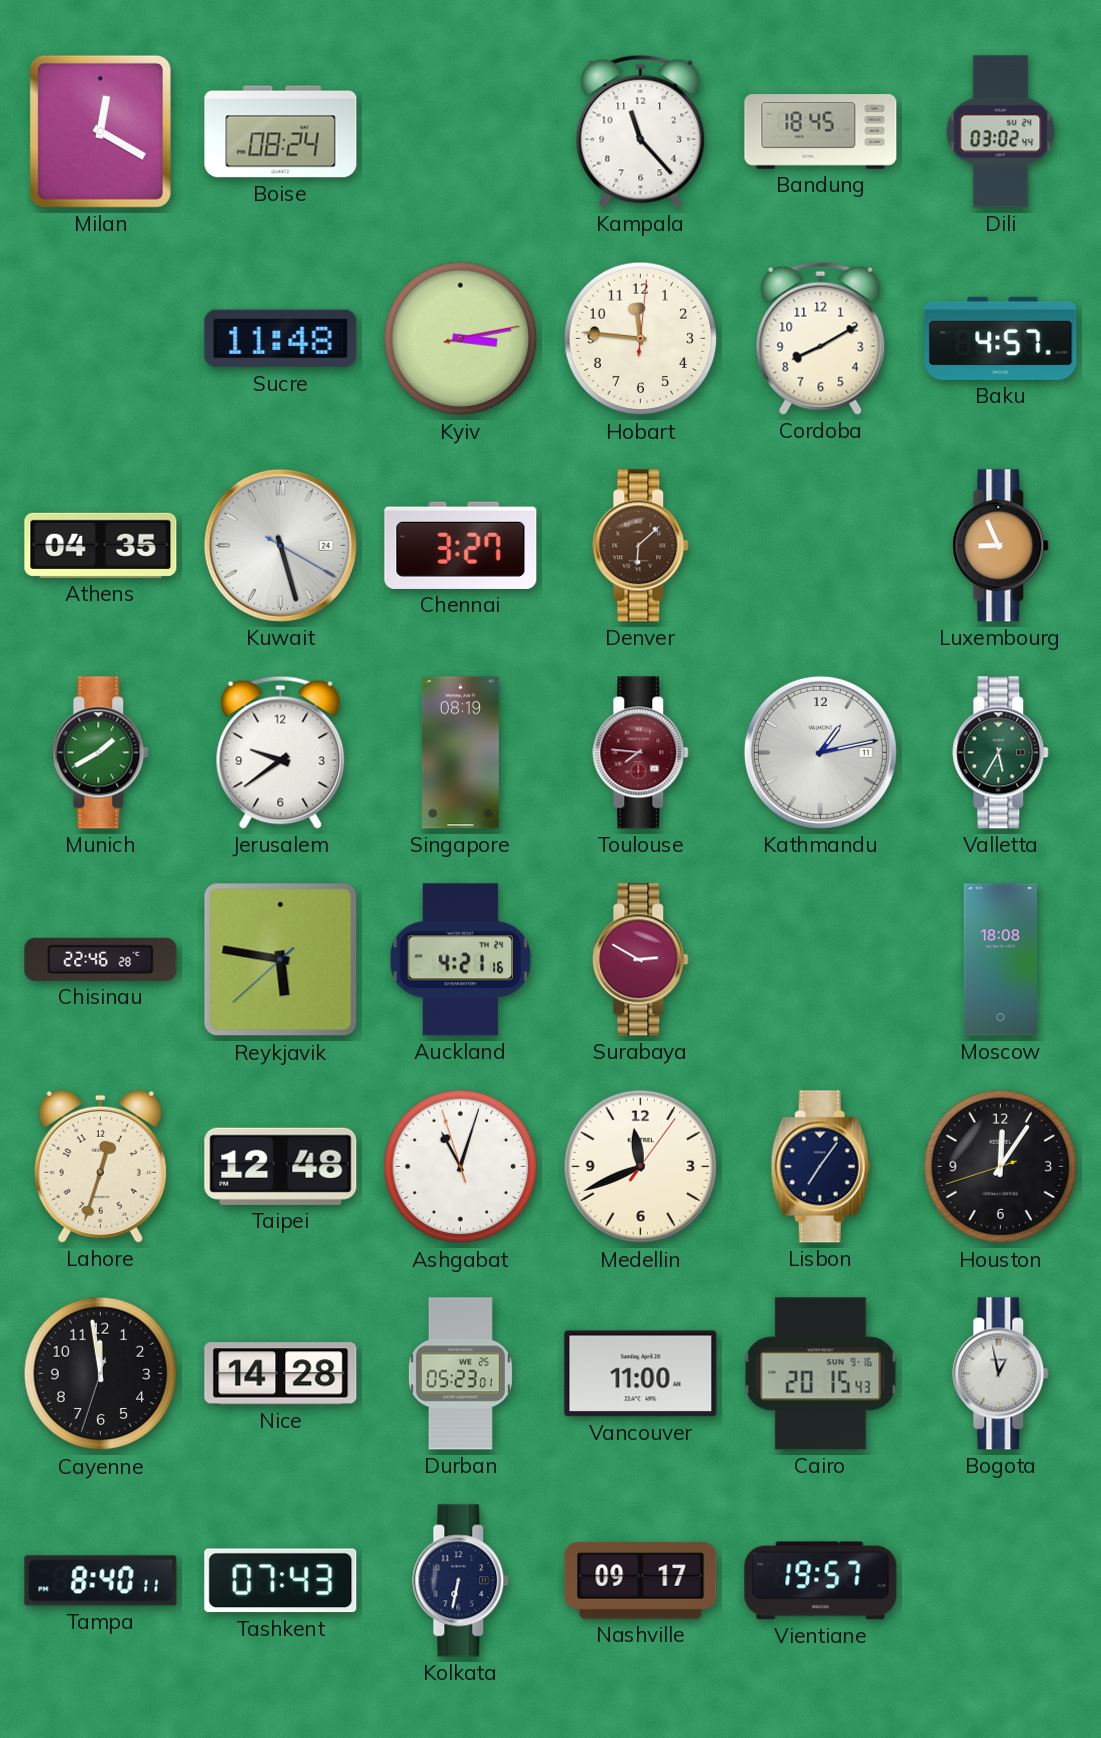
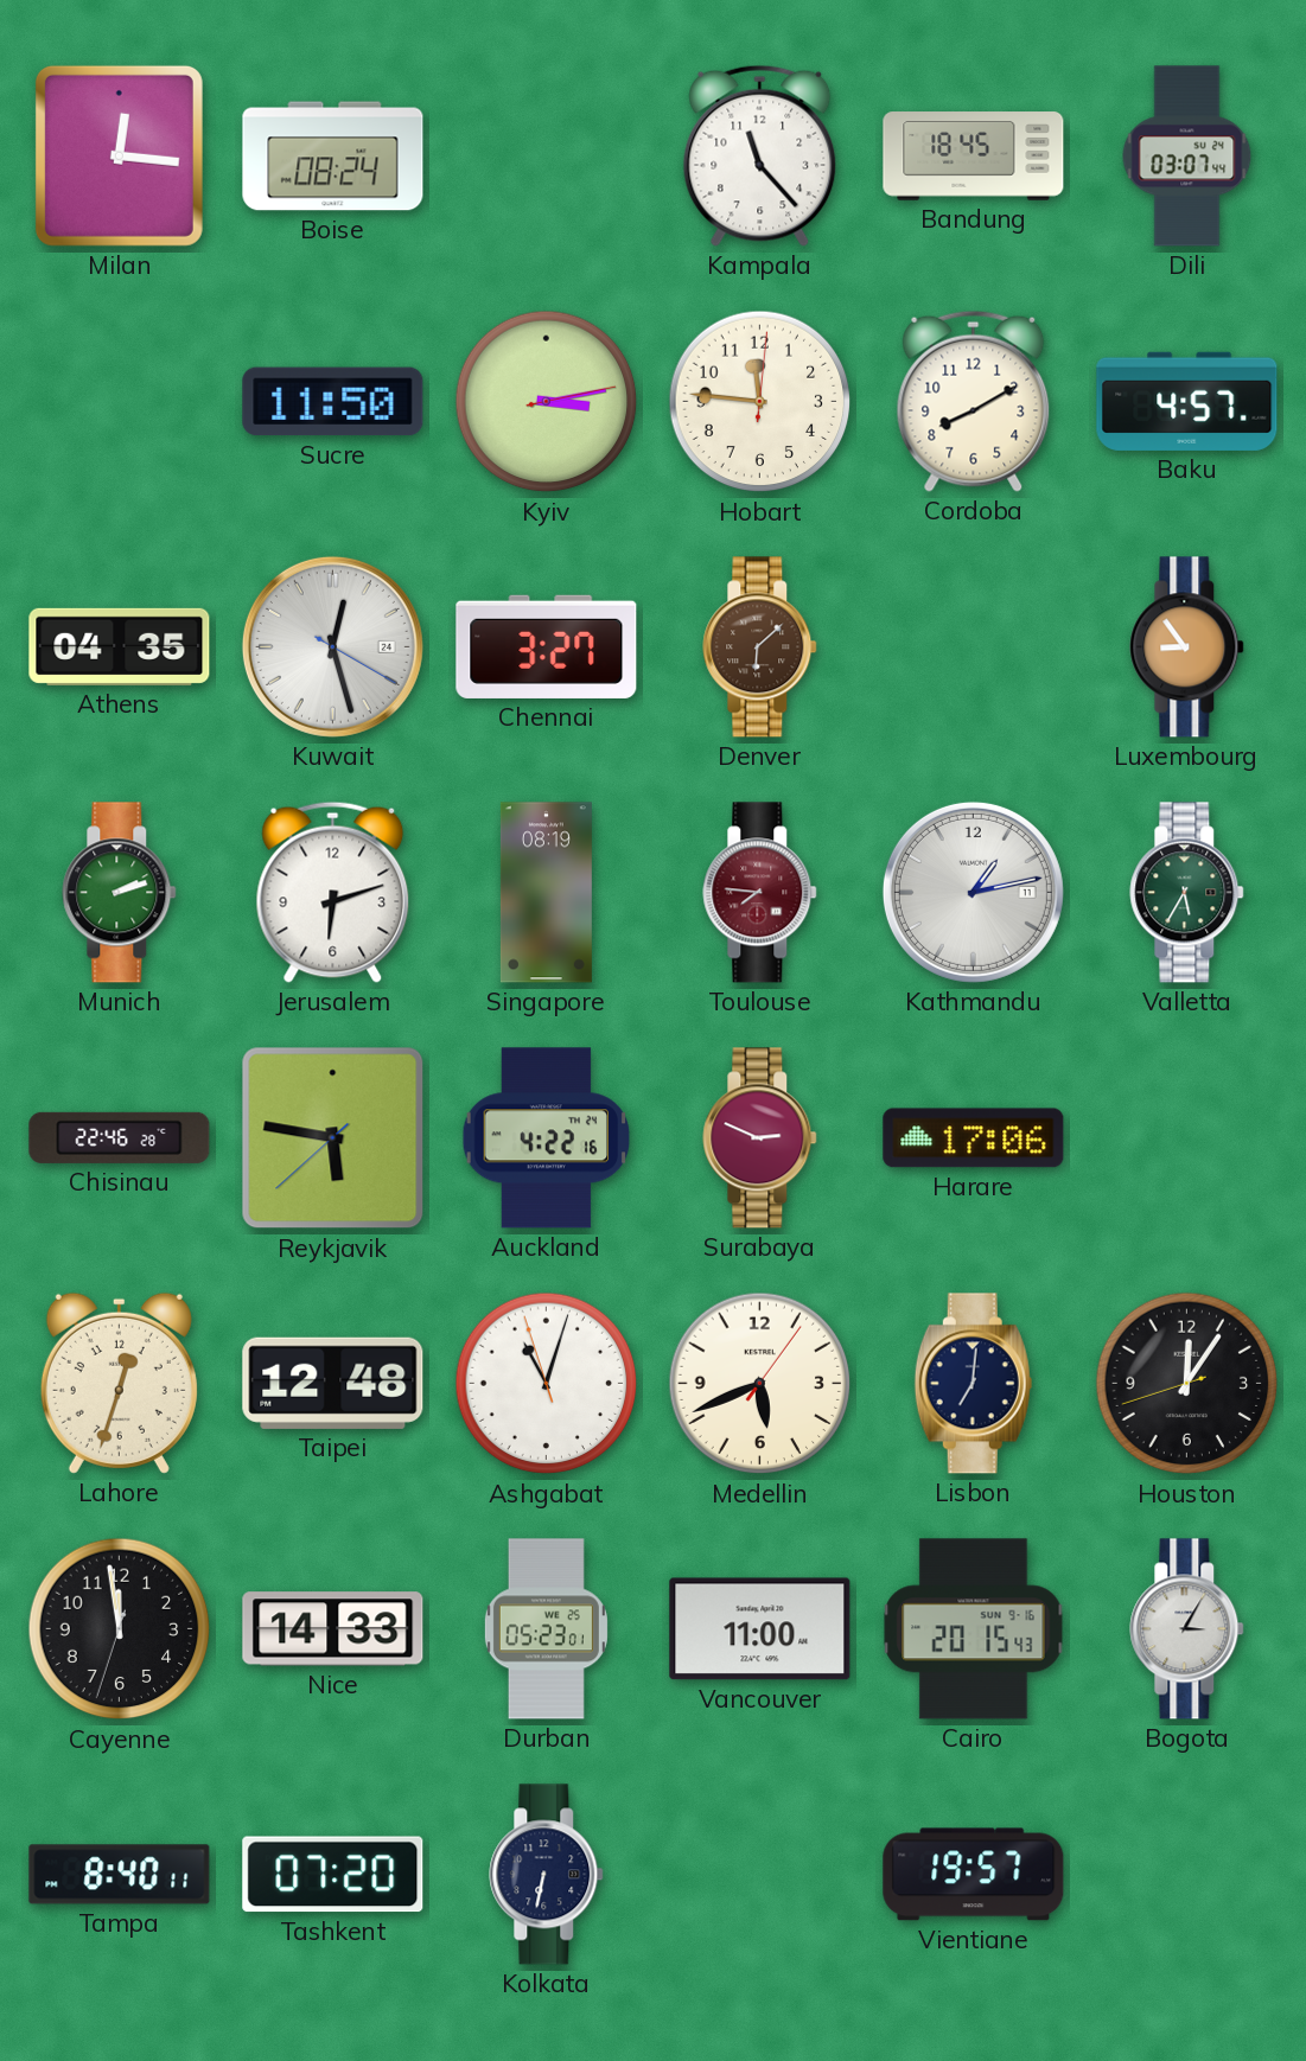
Milan: 12:20 -> 12:16
Dili: 03:02 -> 03:07
Sucre: 11:48 -> 11:50
Kuwait: 5:27 -> 12:27
Luxembourg: 8:56 -> 8:54
Munich: 1:40 -> 2:12
Jerusalem: 9:39 -> 6:12
Auckland: 4:21 -> 4:22
Surabaya: 2:50 -> 2:49
Harare: none -> 17:06
Moscow: 18:08 -> none
Medellin: 11:41 -> 5:41
Lisbon: 7:06 -> 7:01
Nice: 14:28 -> 14:33
Bogota: 12:58 -> 3:05
Tashkent: 07:43 -> 07:20
Nashville: 09:17 -> none
